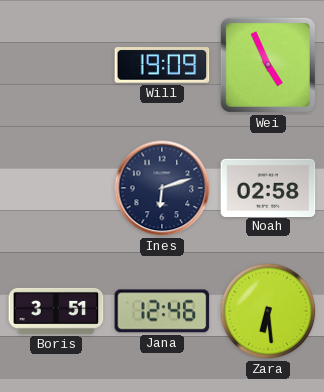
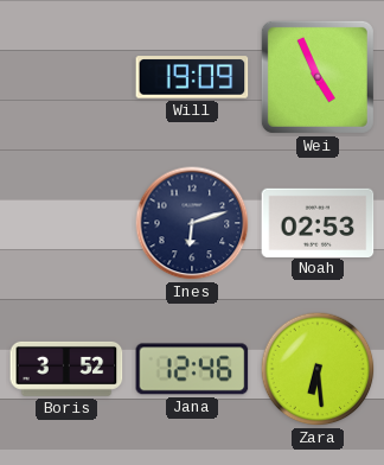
Noah: 02:58 -> 02:53
Boris: 3:51 -> 3:52
